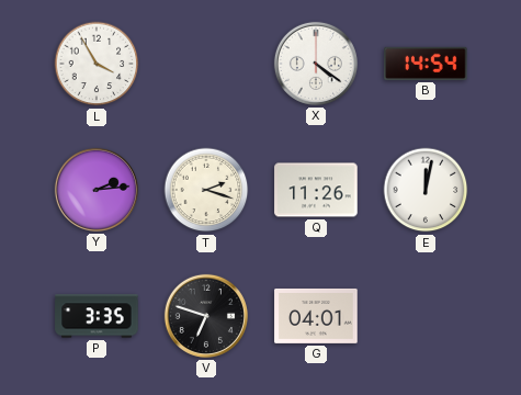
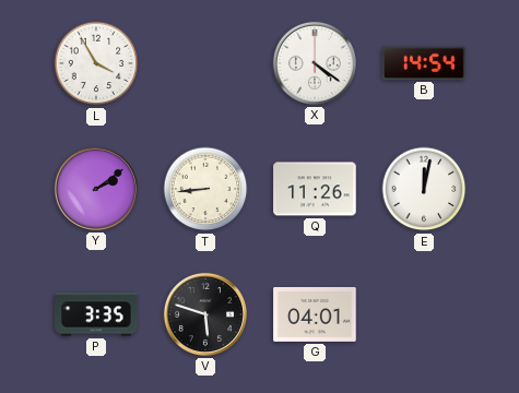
Y: 2:14 -> 2:09
T: 2:18 -> 8:44
V: 6:48 -> 5:48
